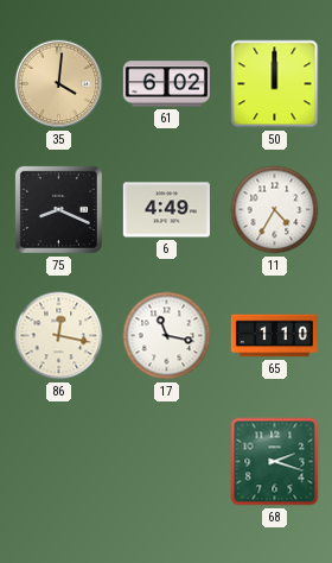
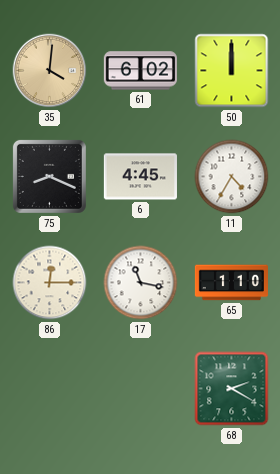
6: 4:49 -> 4:45
86: 12:17 -> 12:15
68: 2:18 -> 2:20
